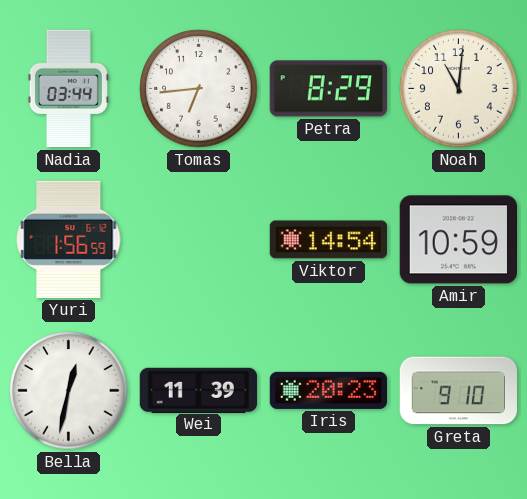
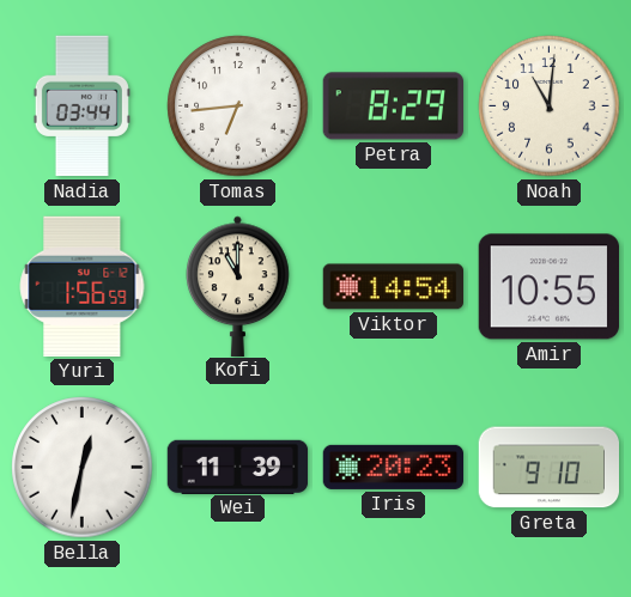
Kofi: none -> 11:00
Amir: 10:59 -> 10:55
